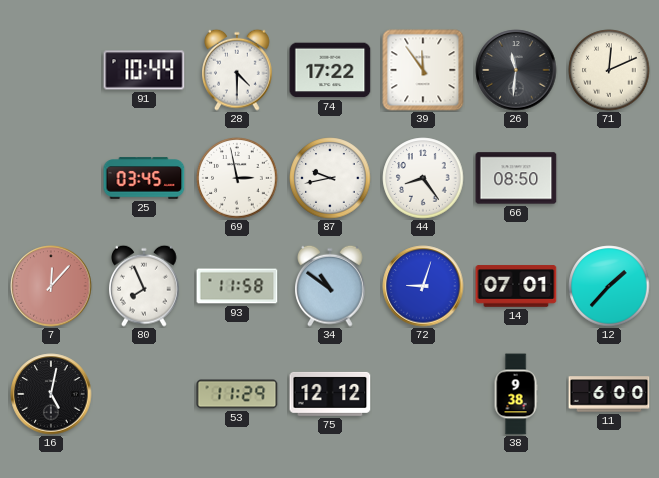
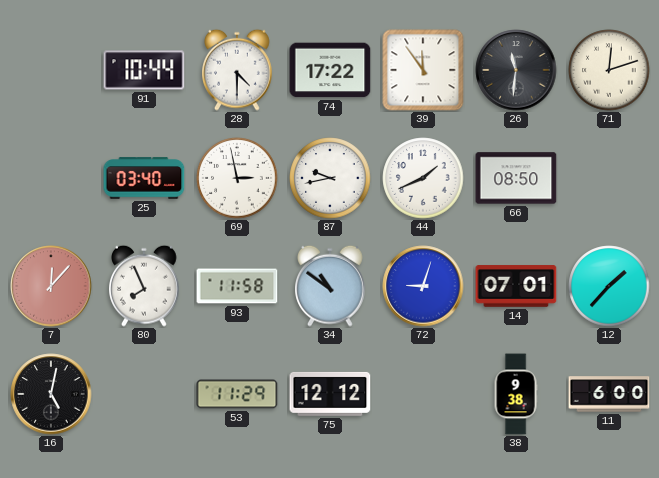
71: 12:11 -> 12:12
25: 03:45 -> 03:40
44: 8:24 -> 1:41
